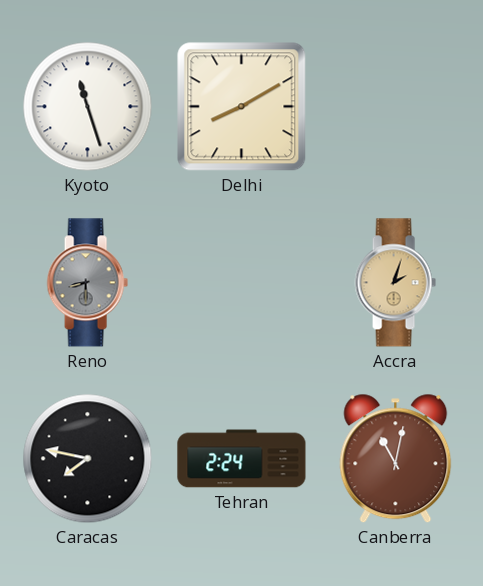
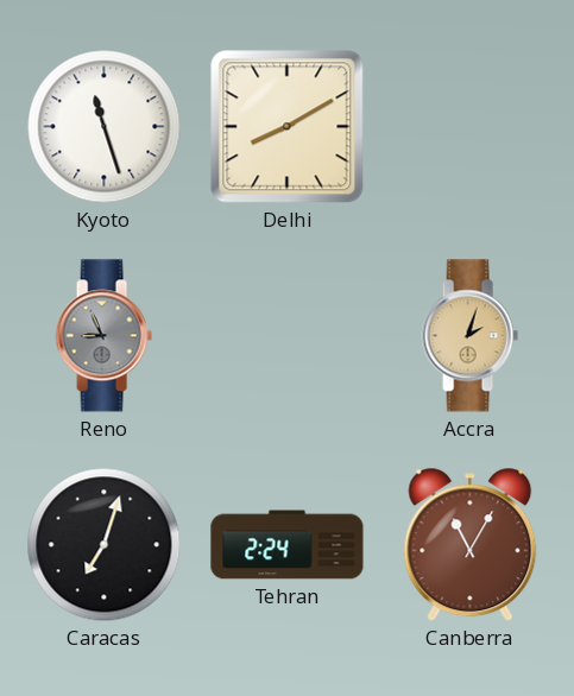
Reno: 8:30 -> 8:56
Caracas: 7:47 -> 7:03
Canberra: 11:02 -> 11:05
